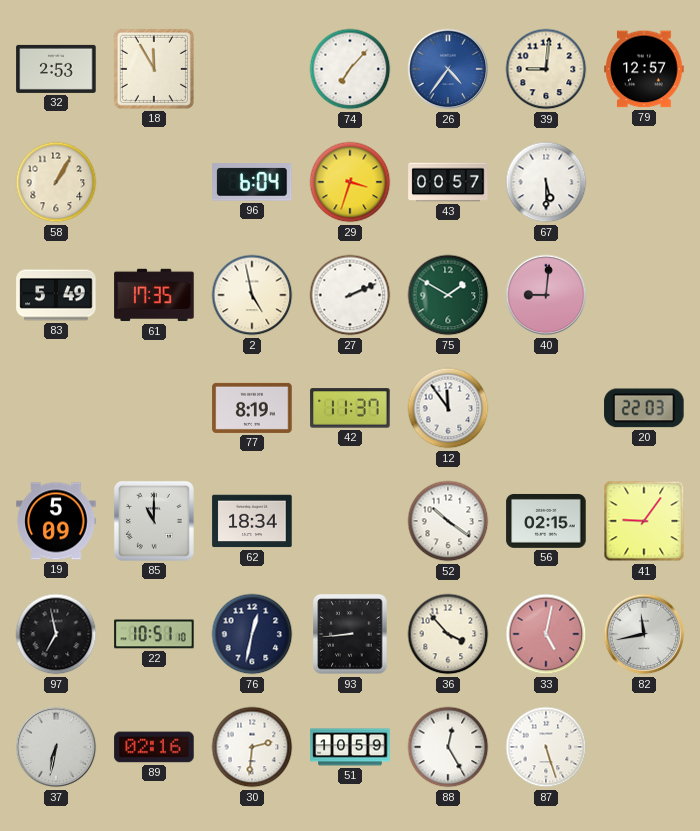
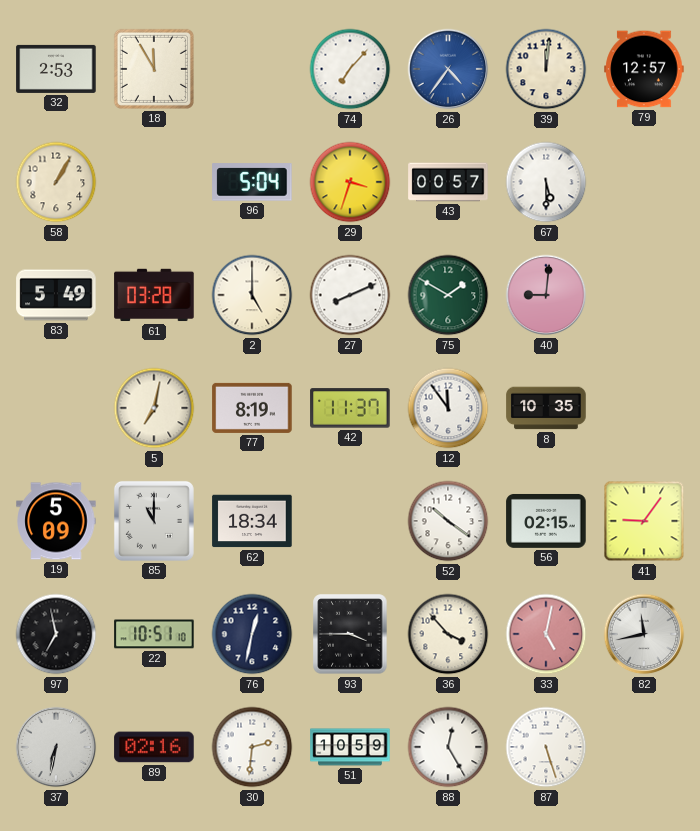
39: 9:01 -> 12:01
96: 6:04 -> 5:04
61: 17:35 -> 03:28
2: 4:58 -> 5:00
27: 2:11 -> 8:11
5: none -> 7:02
8: none -> 10:35
20: 22:03 -> none
93: 8:44 -> 3:45
